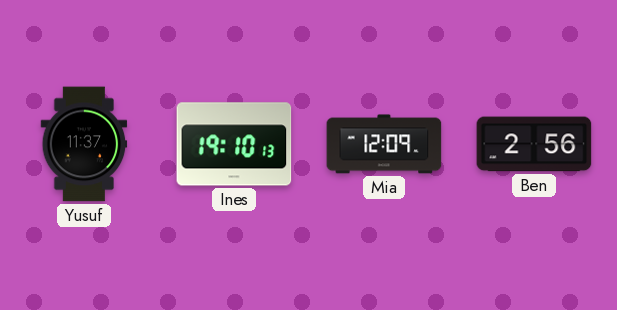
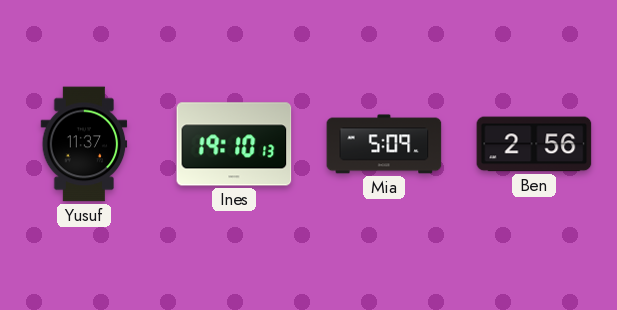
Mia: 12:09 -> 5:09
